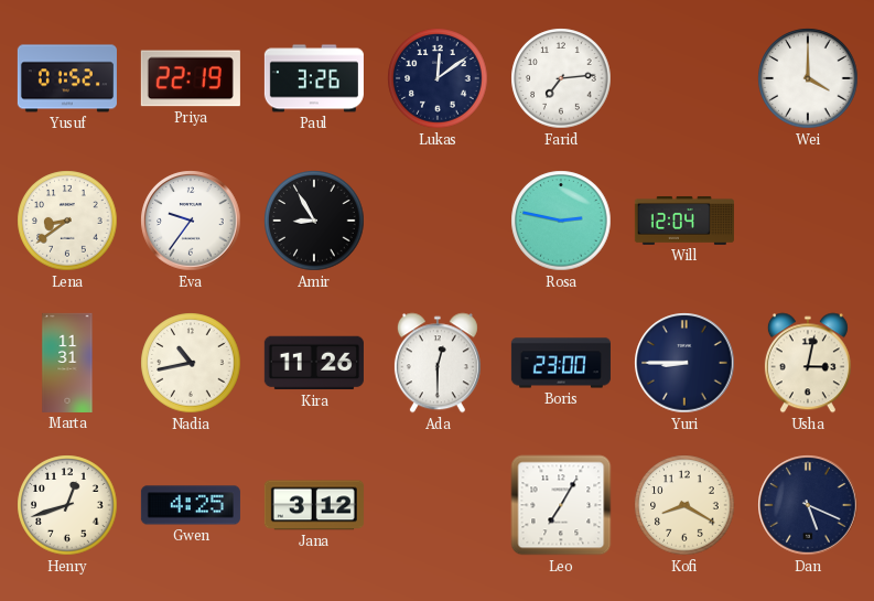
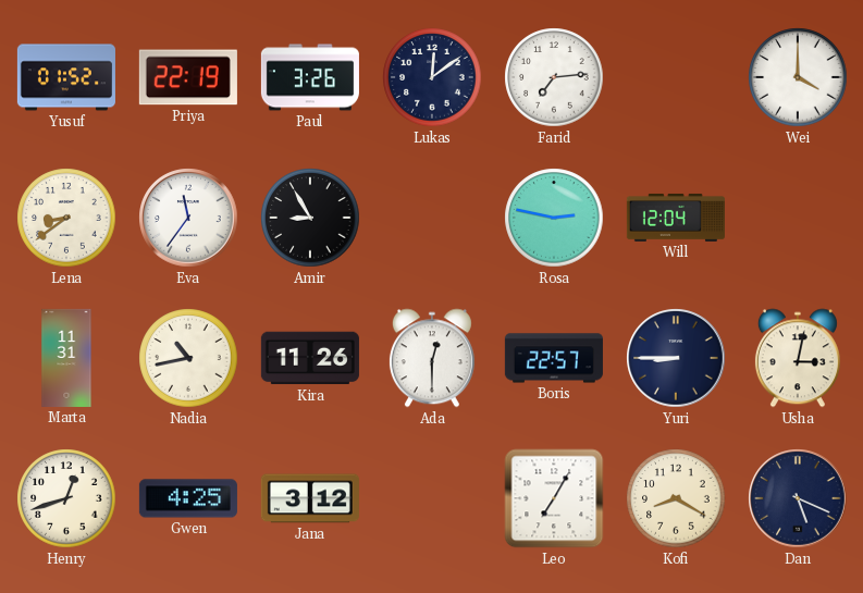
Eva: 9:36 -> 11:36
Boris: 23:00 -> 22:57
